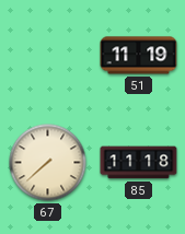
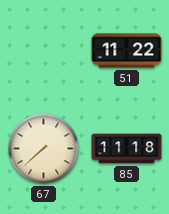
51: 11:19 -> 11:22
